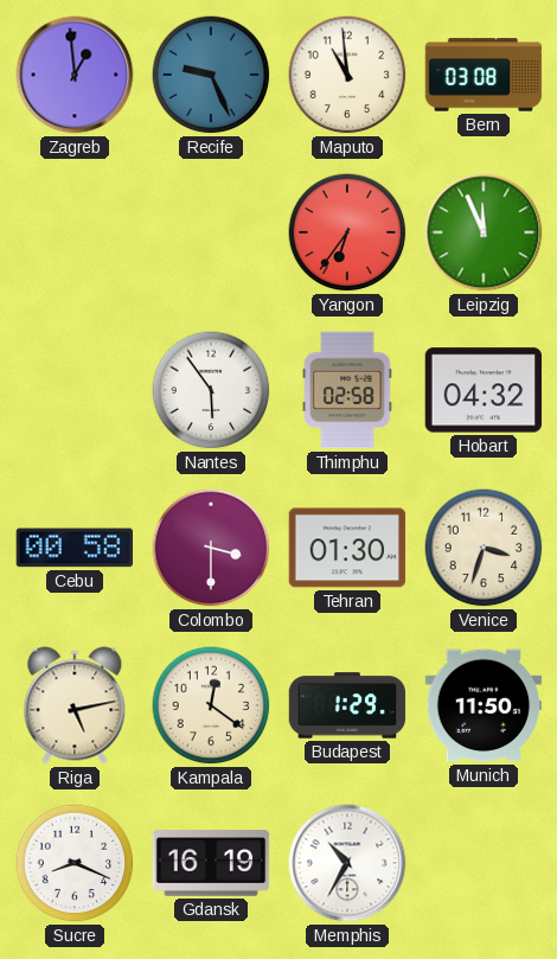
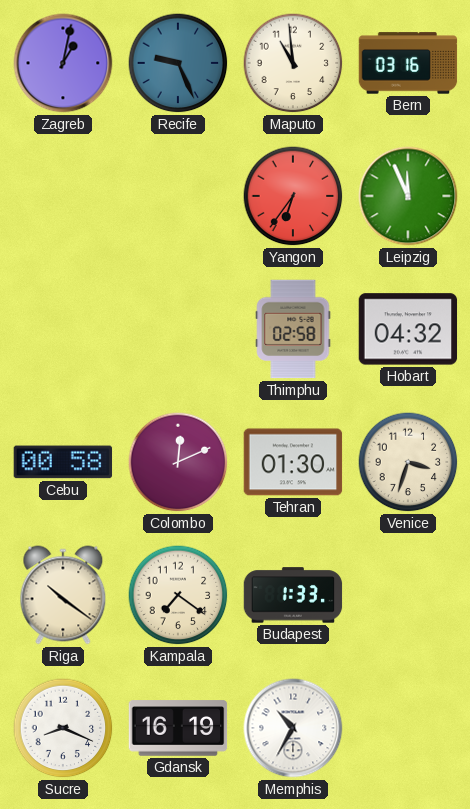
Zagreb: 12:59 -> 1:02
Bern: 03:08 -> 03:16
Nantes: 5:54 -> none
Colombo: 3:30 -> 12:11
Riga: 5:13 -> 10:21
Kampala: 12:21 -> 7:21
Budapest: 1:29 -> 1:33
Munich: 11:50 -> none
